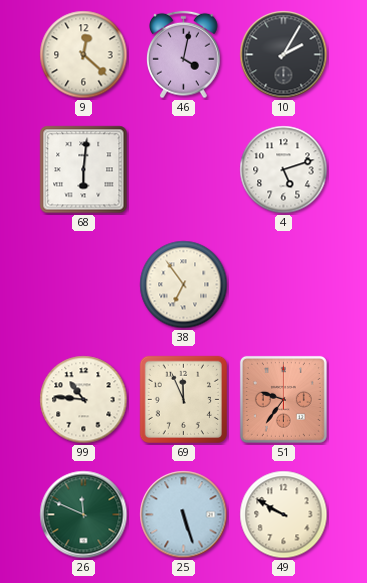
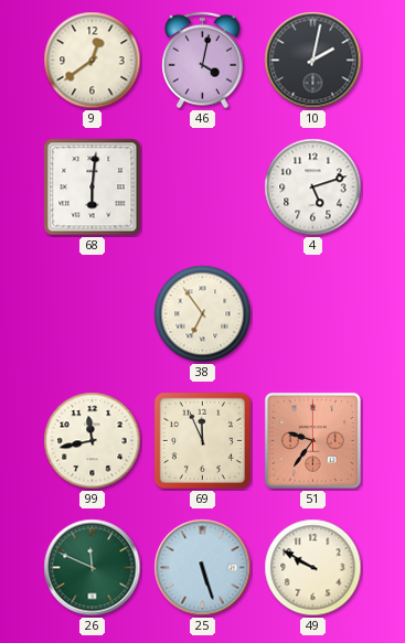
9: 12:22 -> 12:39
10: 2:05 -> 2:02
99: 10:46 -> 11:43
